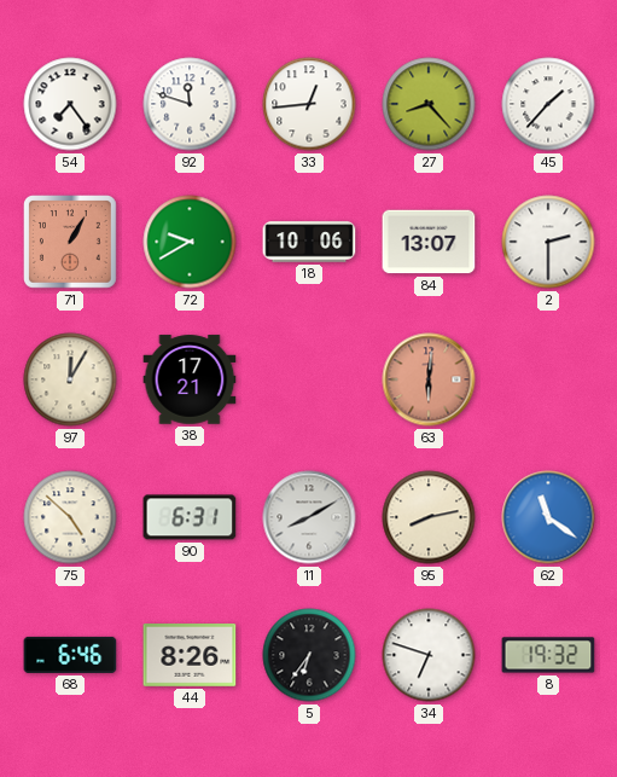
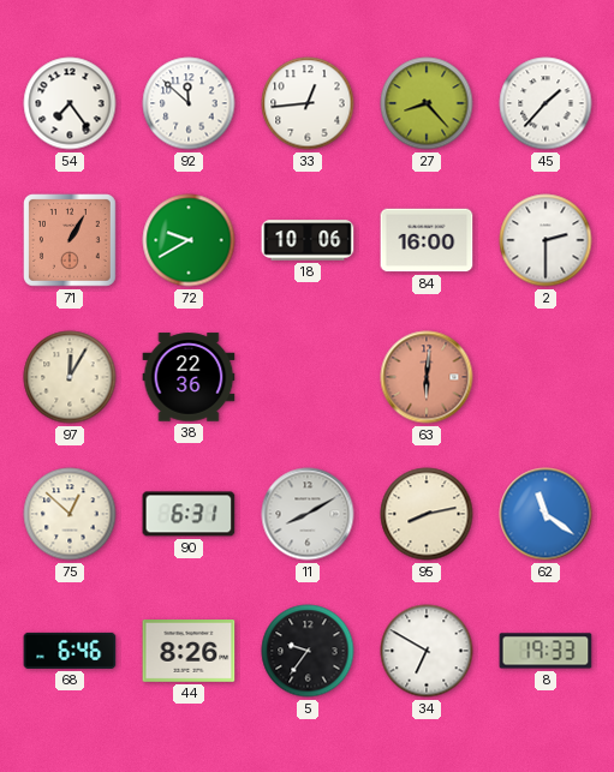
92: 11:48 -> 11:52
84: 13:07 -> 16:00
38: 17:21 -> 22:36
75: 4:52 -> 12:52
5: 6:36 -> 9:36
34: 6:48 -> 6:50
8: 19:32 -> 19:33
